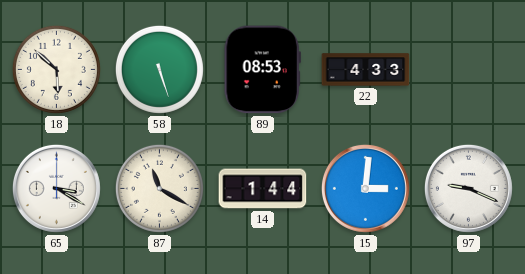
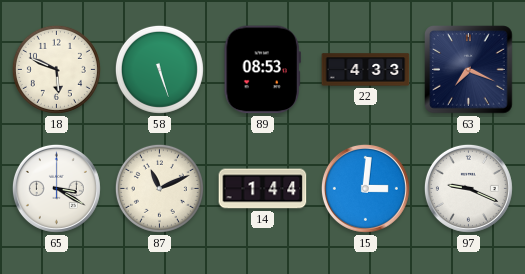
18: 5:52 -> 5:49
63: none -> 7:19
87: 11:20 -> 11:11
